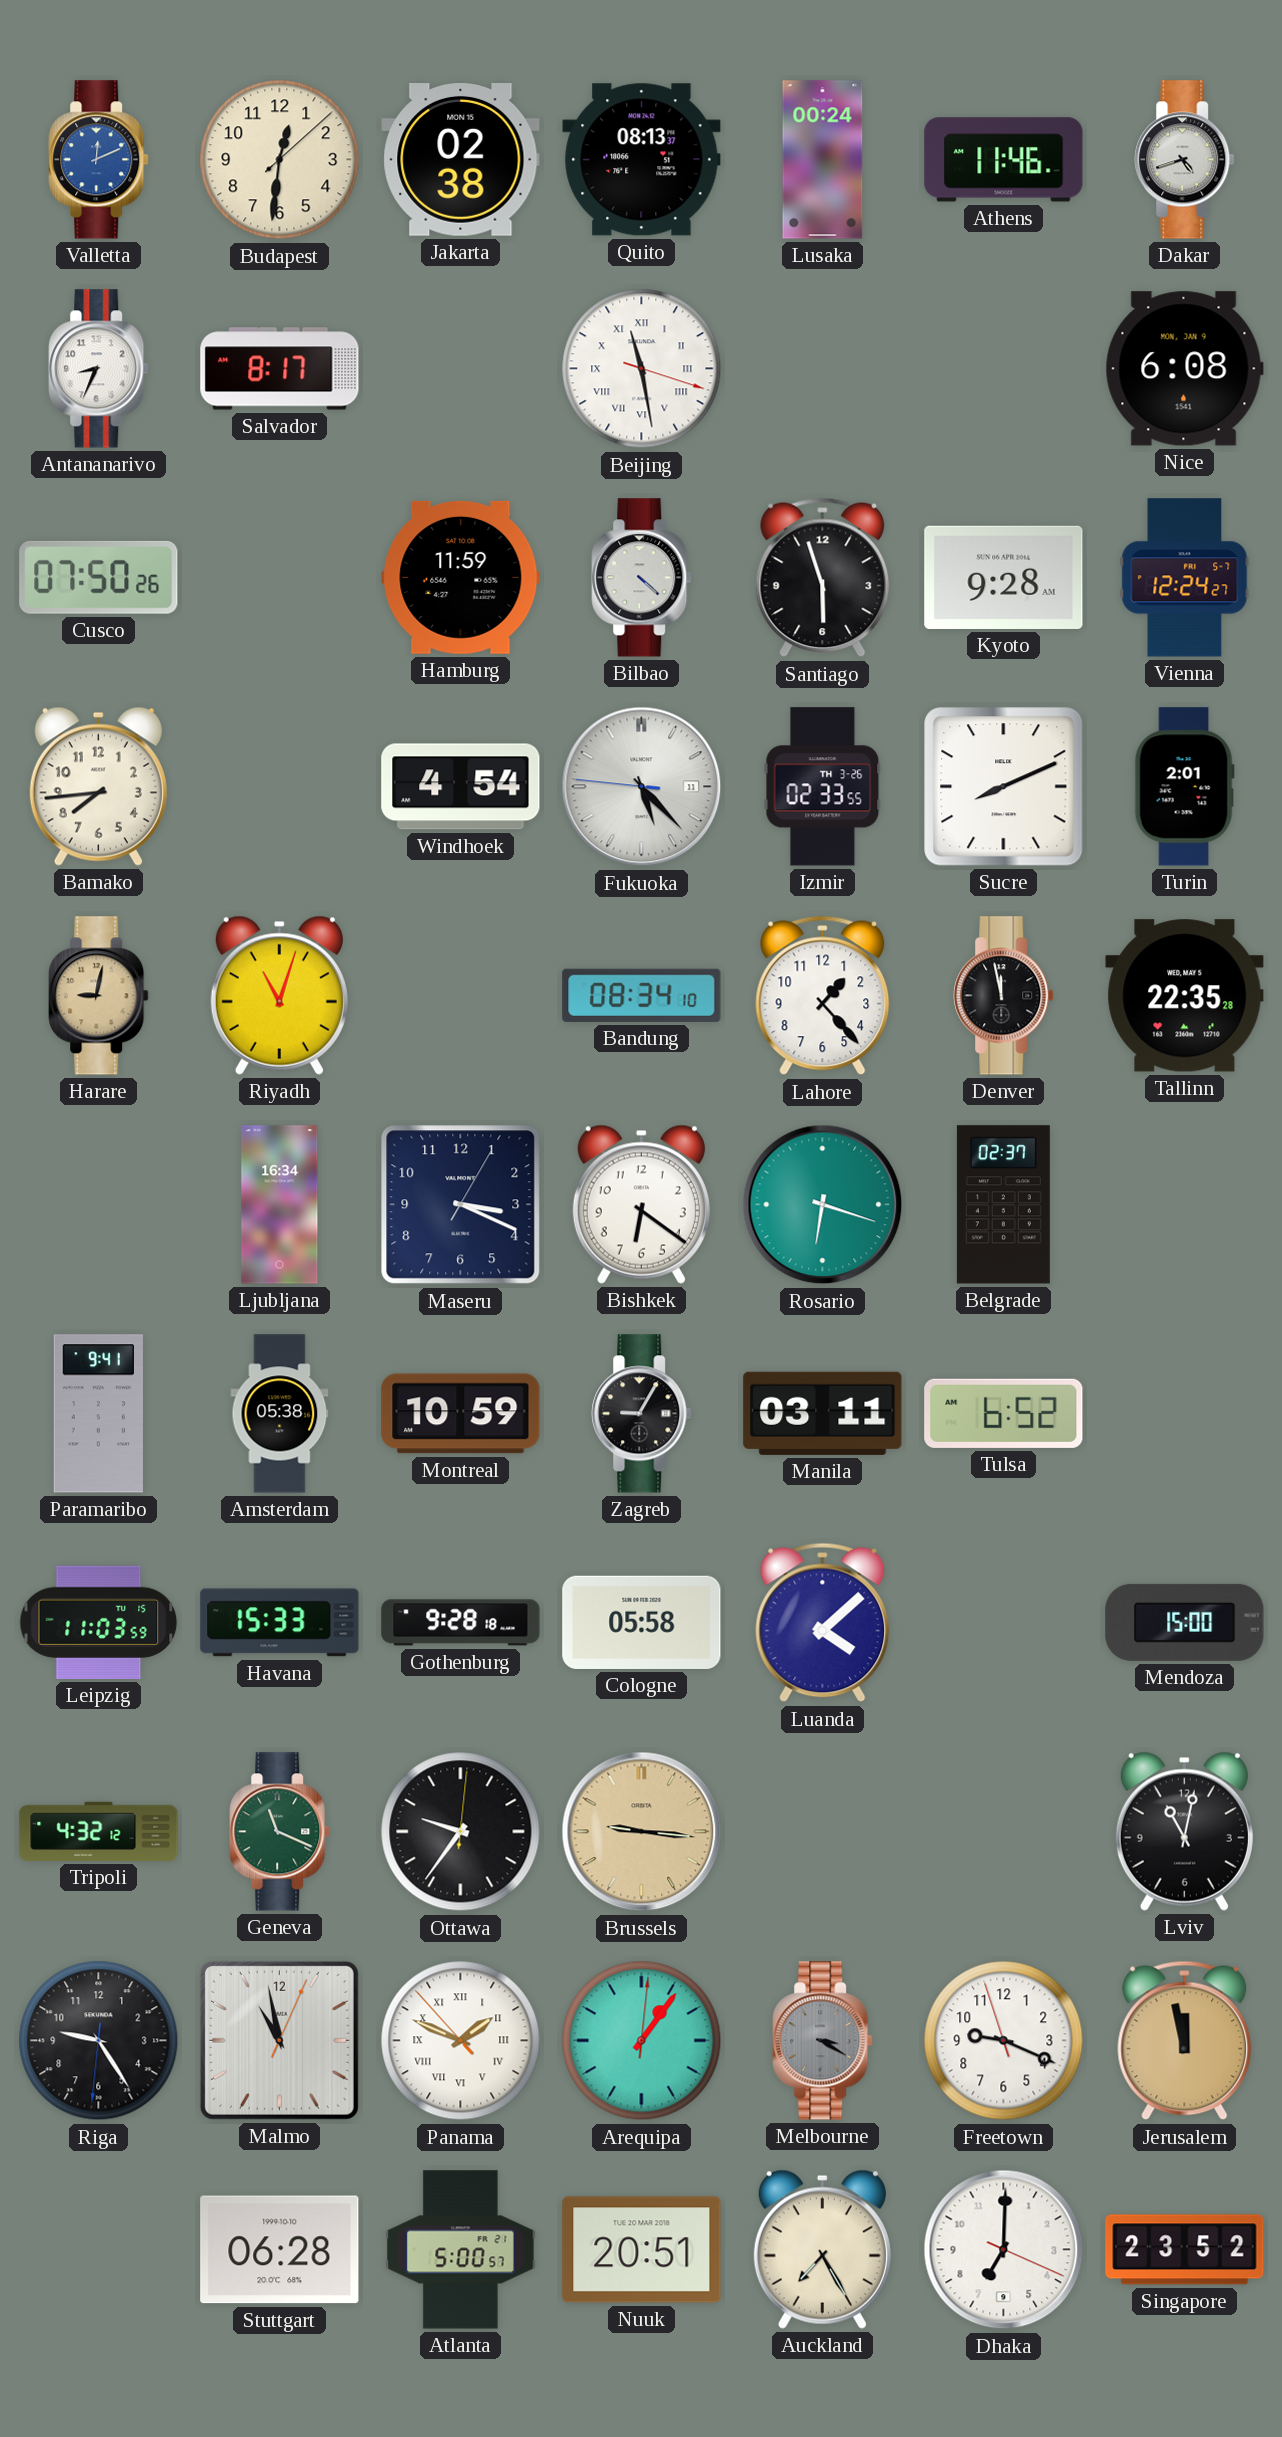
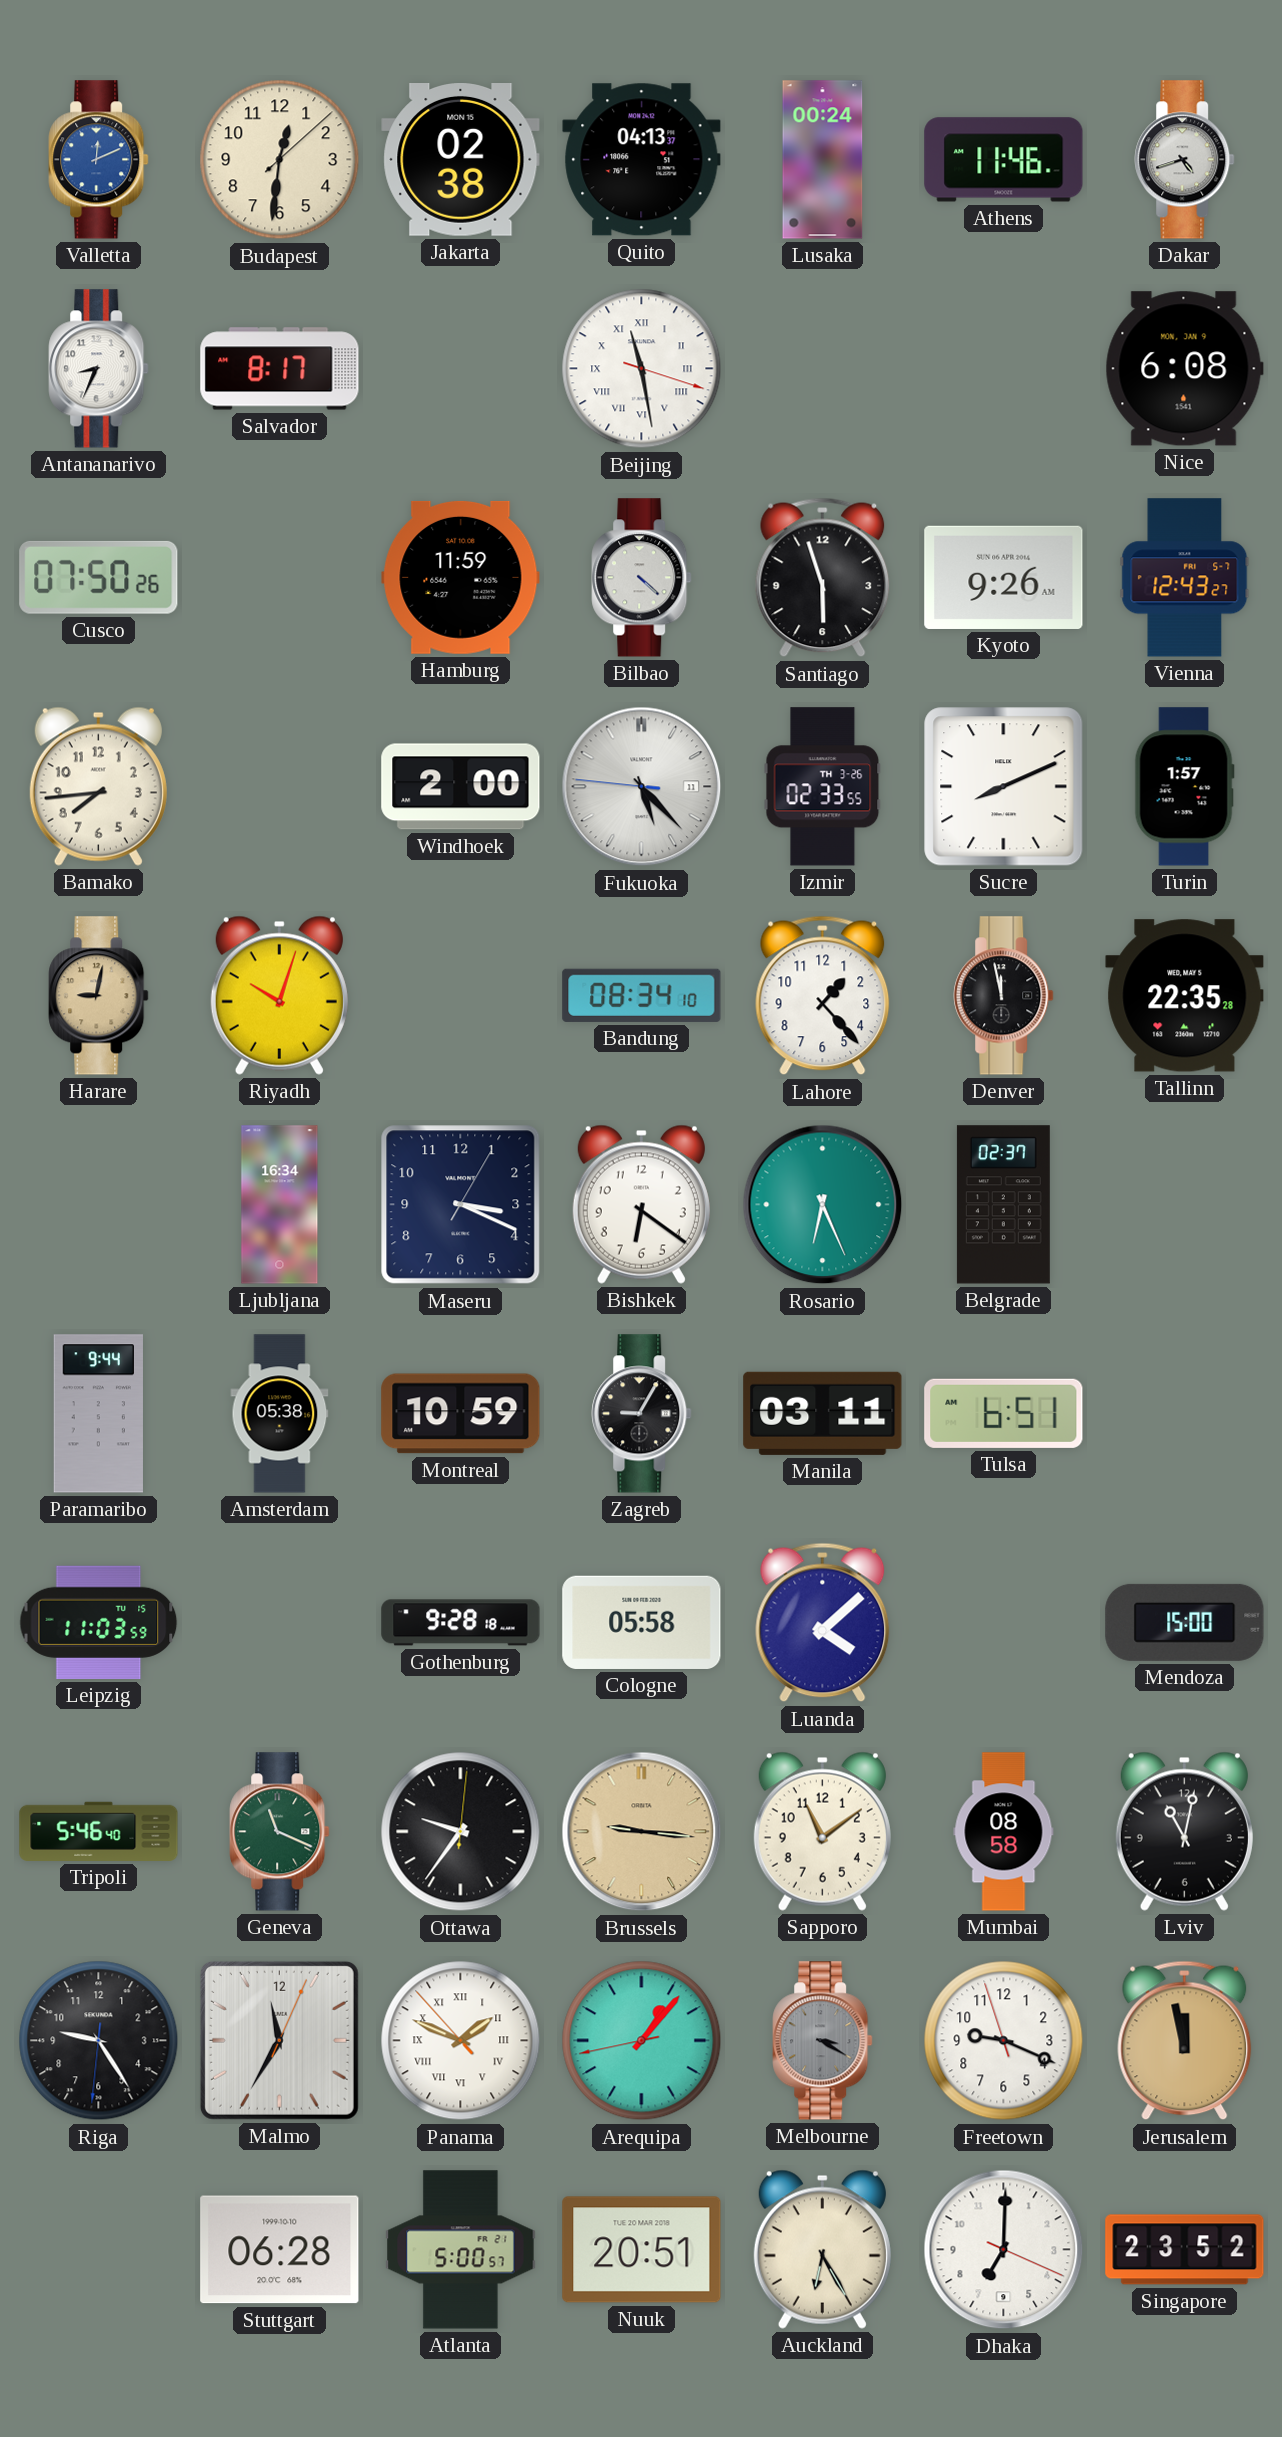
Quito: 08:13 -> 04:13
Kyoto: 9:28 -> 9:26
Vienna: 12:24 -> 12:43
Windhoek: 4:54 -> 2:00
Turin: 2:01 -> 1:57
Riyadh: 11:03 -> 10:03
Rosario: 6:18 -> 6:26
Paramaribo: 9:41 -> 9:44
Tulsa: 6:52 -> 6:51
Havana: 15:33 -> none
Tripoli: 4:32 -> 5:46
Sapporo: none -> 11:09
Mumbai: none -> 08:58
Malmo: 10:58 -> 11:35
Arequipa: 1:06:01 -> 1:06:43
Auckland: 7:25 -> 6:25
